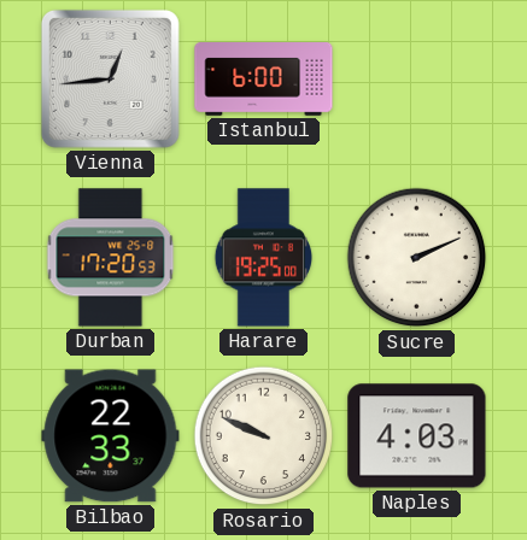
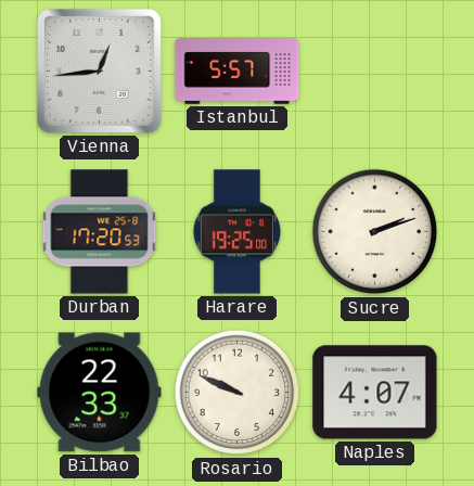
Istanbul: 6:00 -> 5:57
Sucre: 2:11 -> 2:12
Naples: 4:03 -> 4:07
